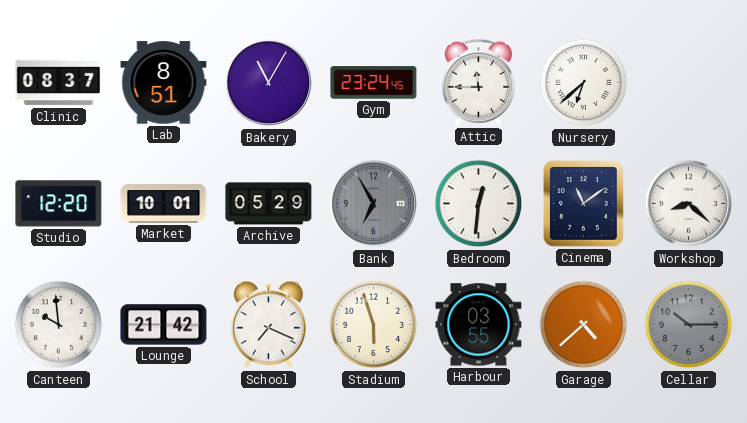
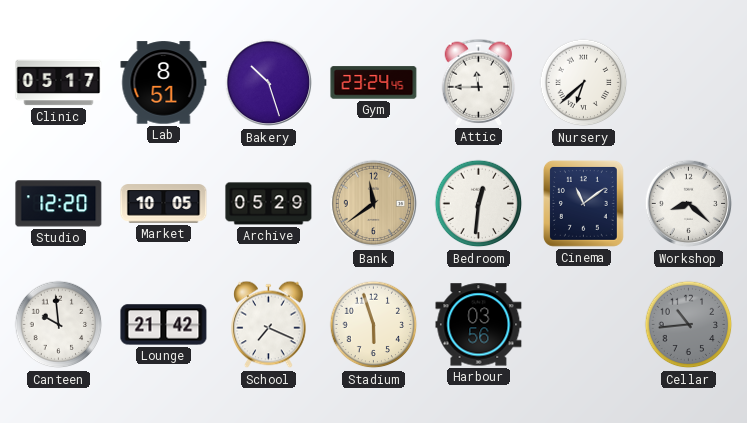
Clinic: 08:37 -> 05:17
Bakery: 11:05 -> 10:27
Market: 10:01 -> 10:05
Bank: 6:55 -> 11:39
Bank dial: grey -> champagne
Harbour: 03:55 -> 03:56
Garage: 4:38 -> none
Cellar: 10:15 -> 10:44
